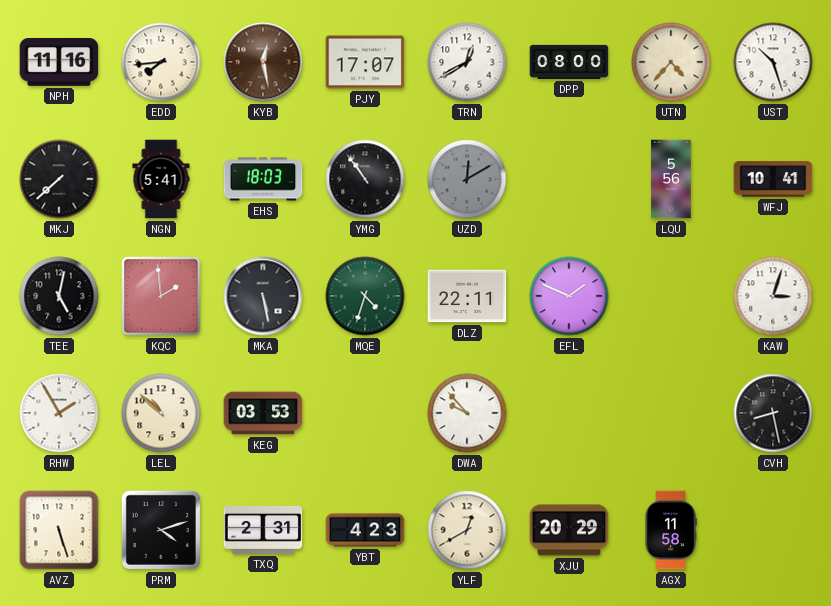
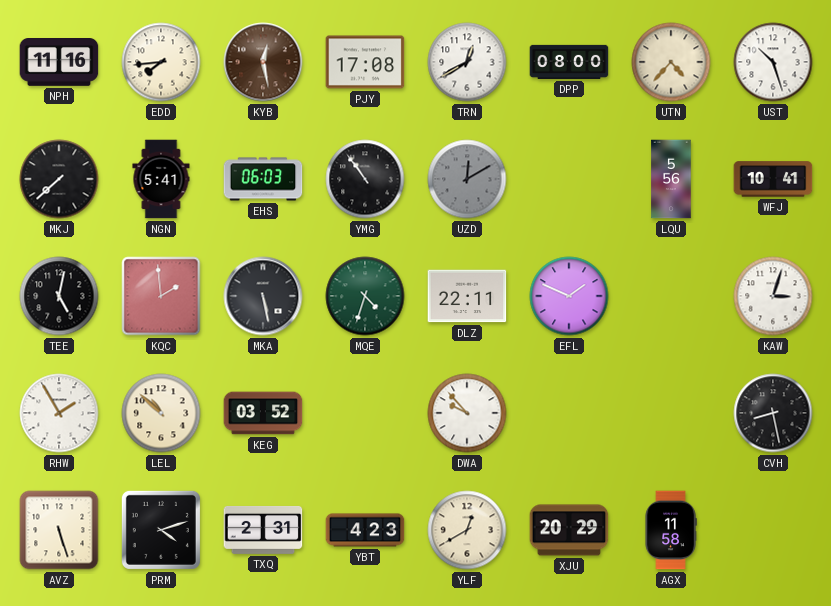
PJY: 17:07 -> 17:08
EHS: 18:03 -> 06:03
KEG: 03:53 -> 03:52
